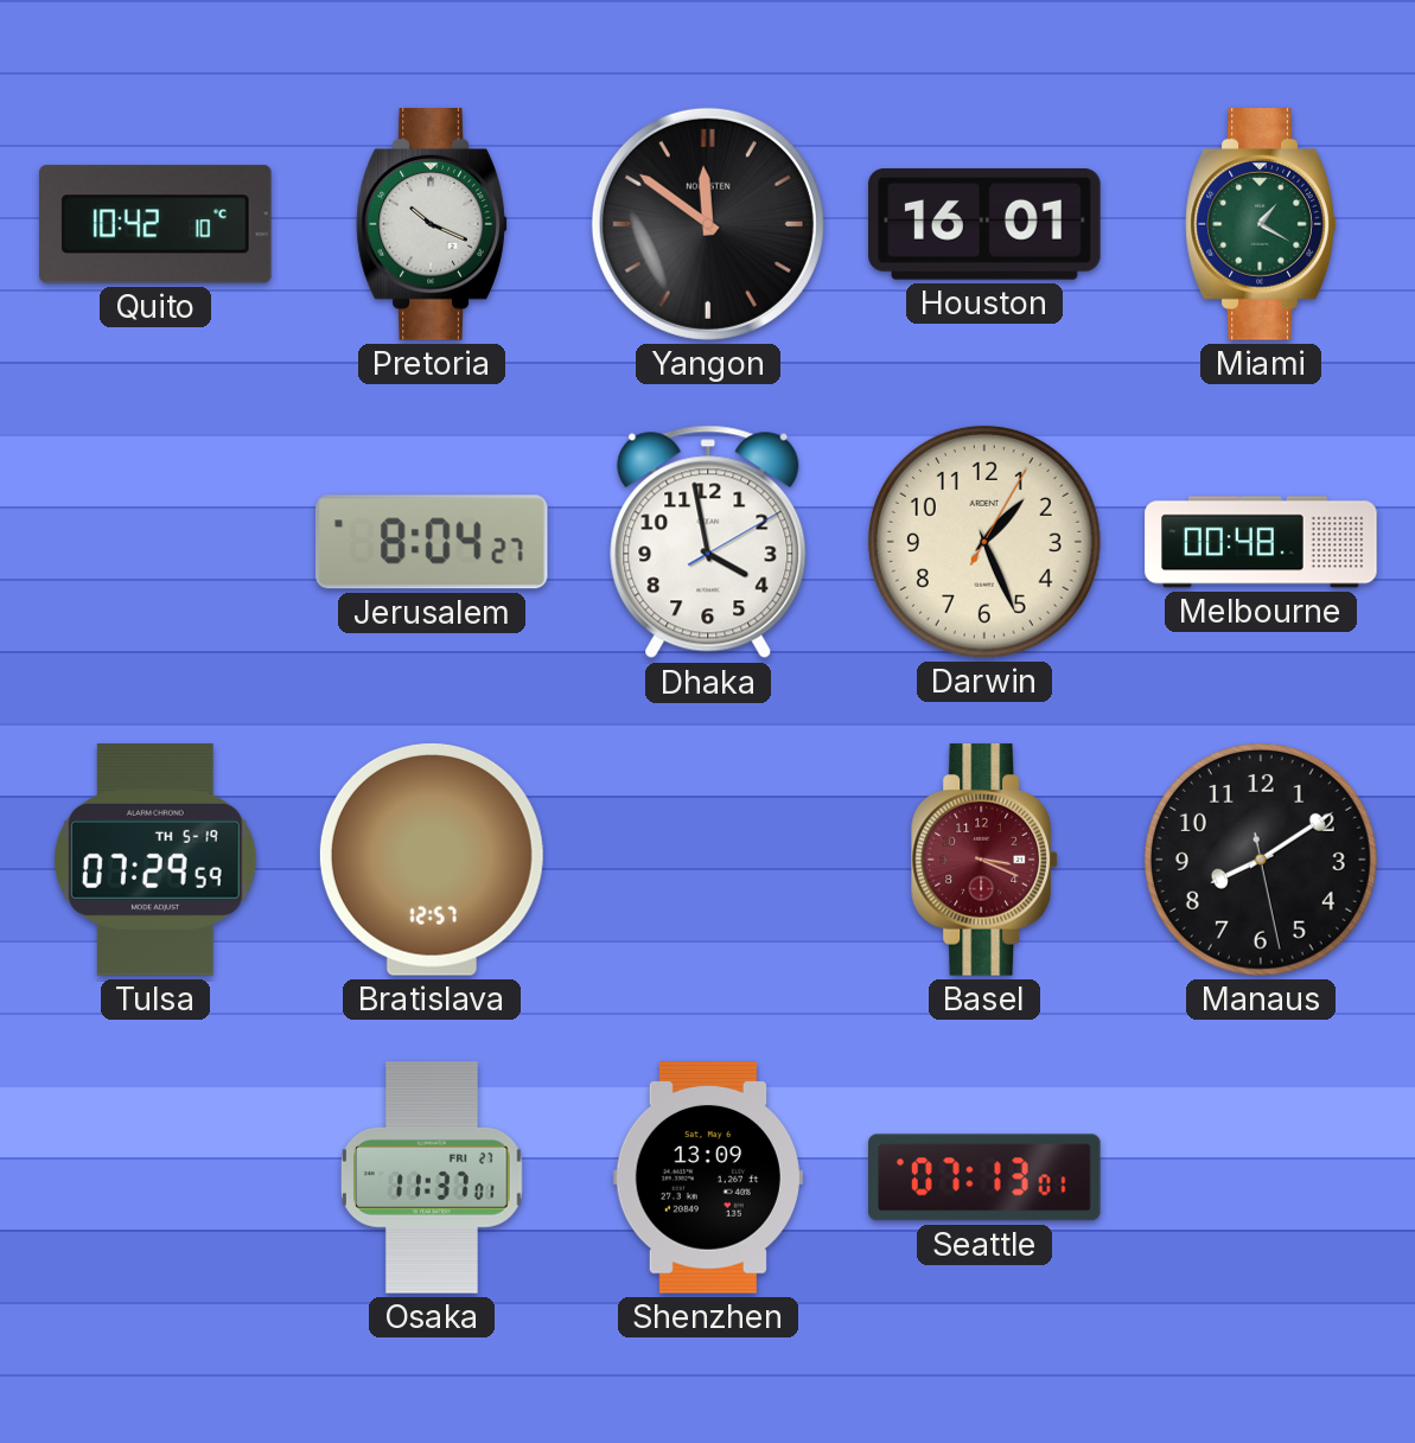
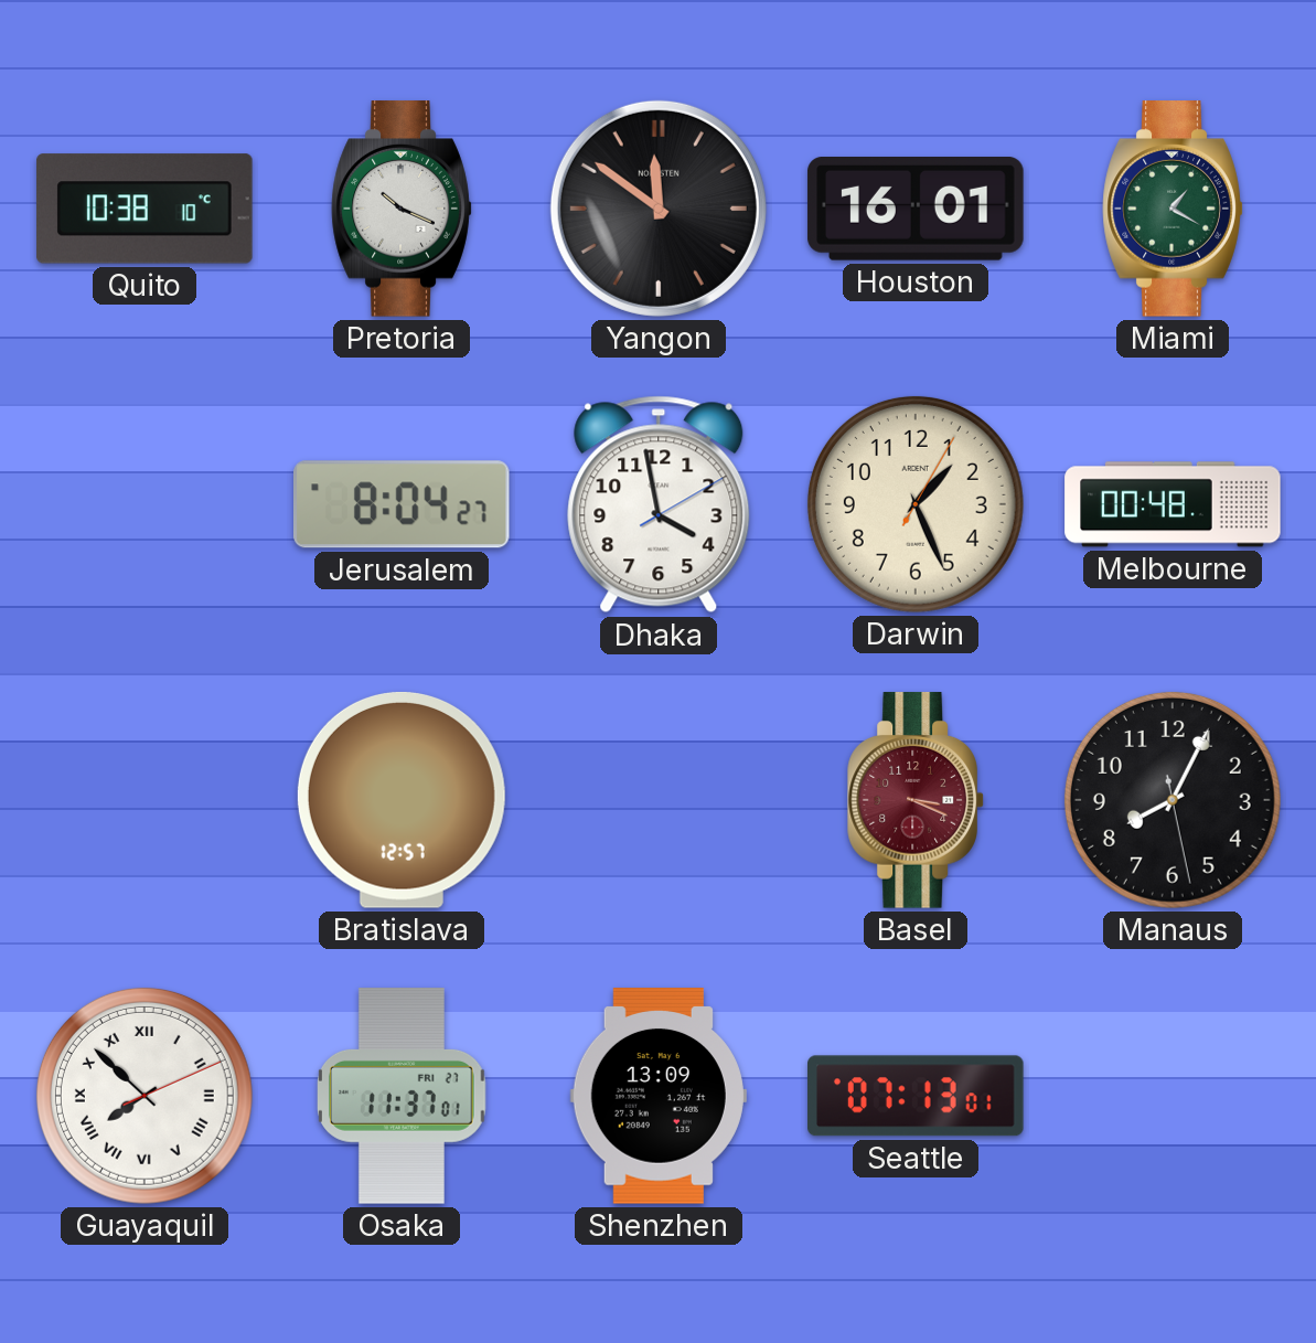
Quito: 10:42 -> 10:38
Tulsa: 07:29 -> none
Manaus: 8:09 -> 8:04
Guayaquil: none -> 7:52
